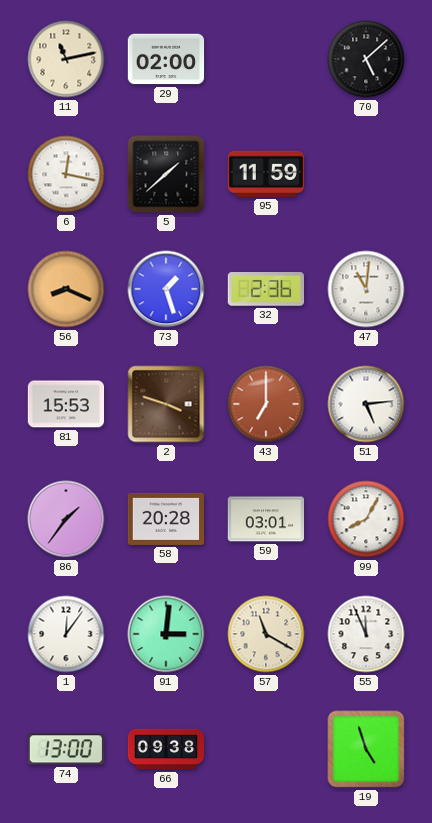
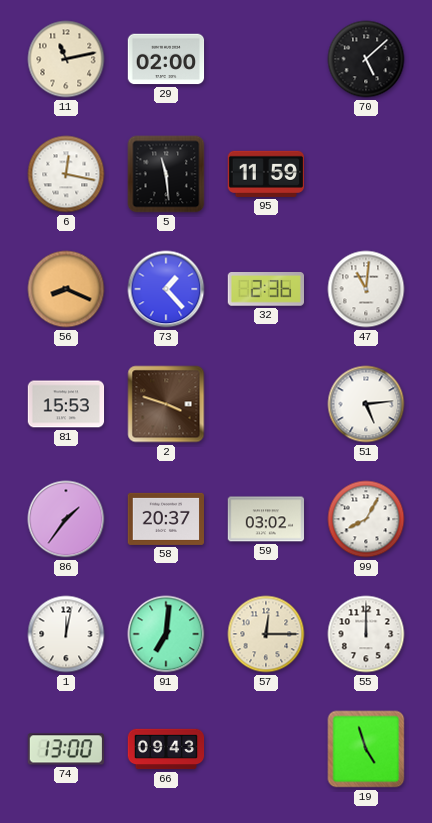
5: 1:38 -> 11:29
73: 1:27 -> 1:23
43: 7:00 -> none
58: 20:28 -> 20:37
59: 03:01 -> 03:02
1: 12:06 -> 12:02
91: 3:01 -> 7:01
57: 11:20 -> 12:15
55: 11:56 -> 12:00
66: 09:38 -> 09:43
